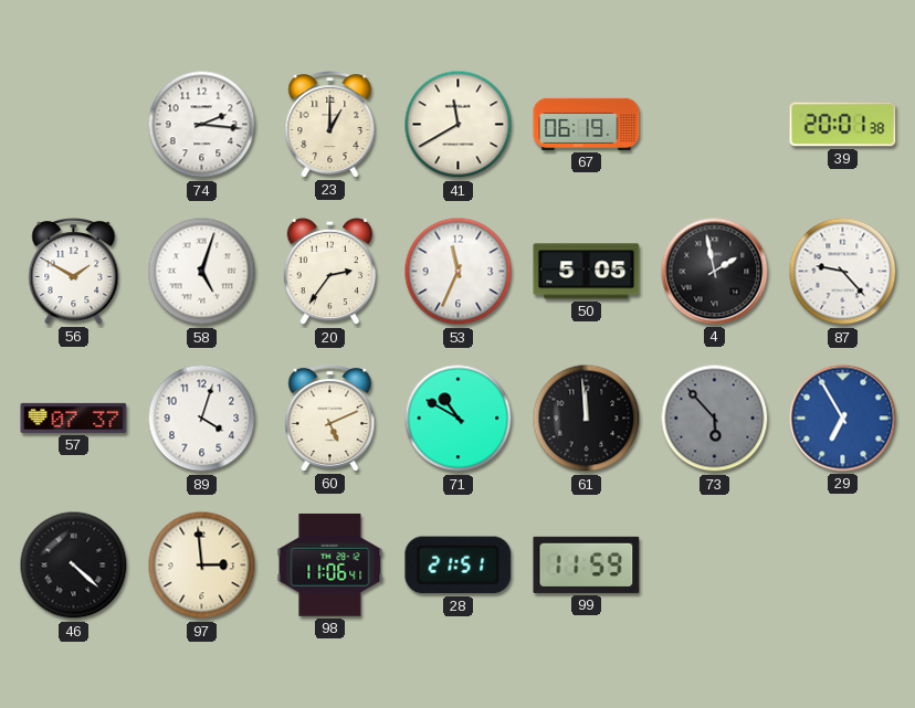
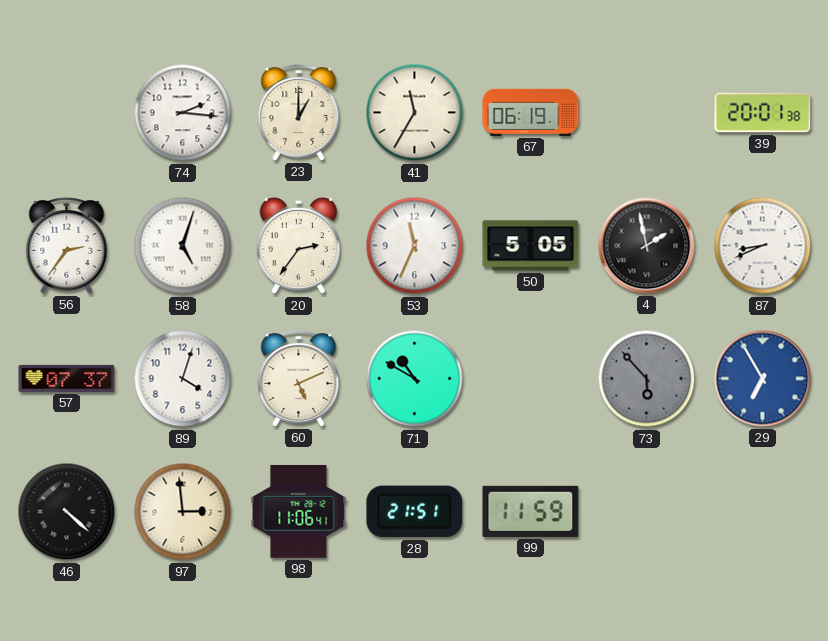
41: 11:40 -> 11:35
56: 1:50 -> 2:36
87: 9:23 -> 8:41
61: 11:59 -> none
